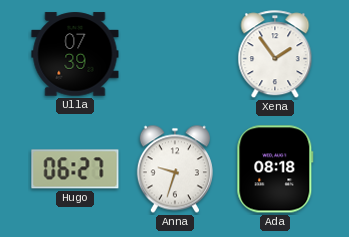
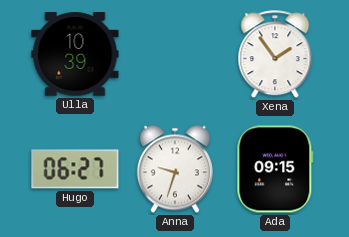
Ulla: 07:39 -> 10:39
Ada: 08:18 -> 09:15
